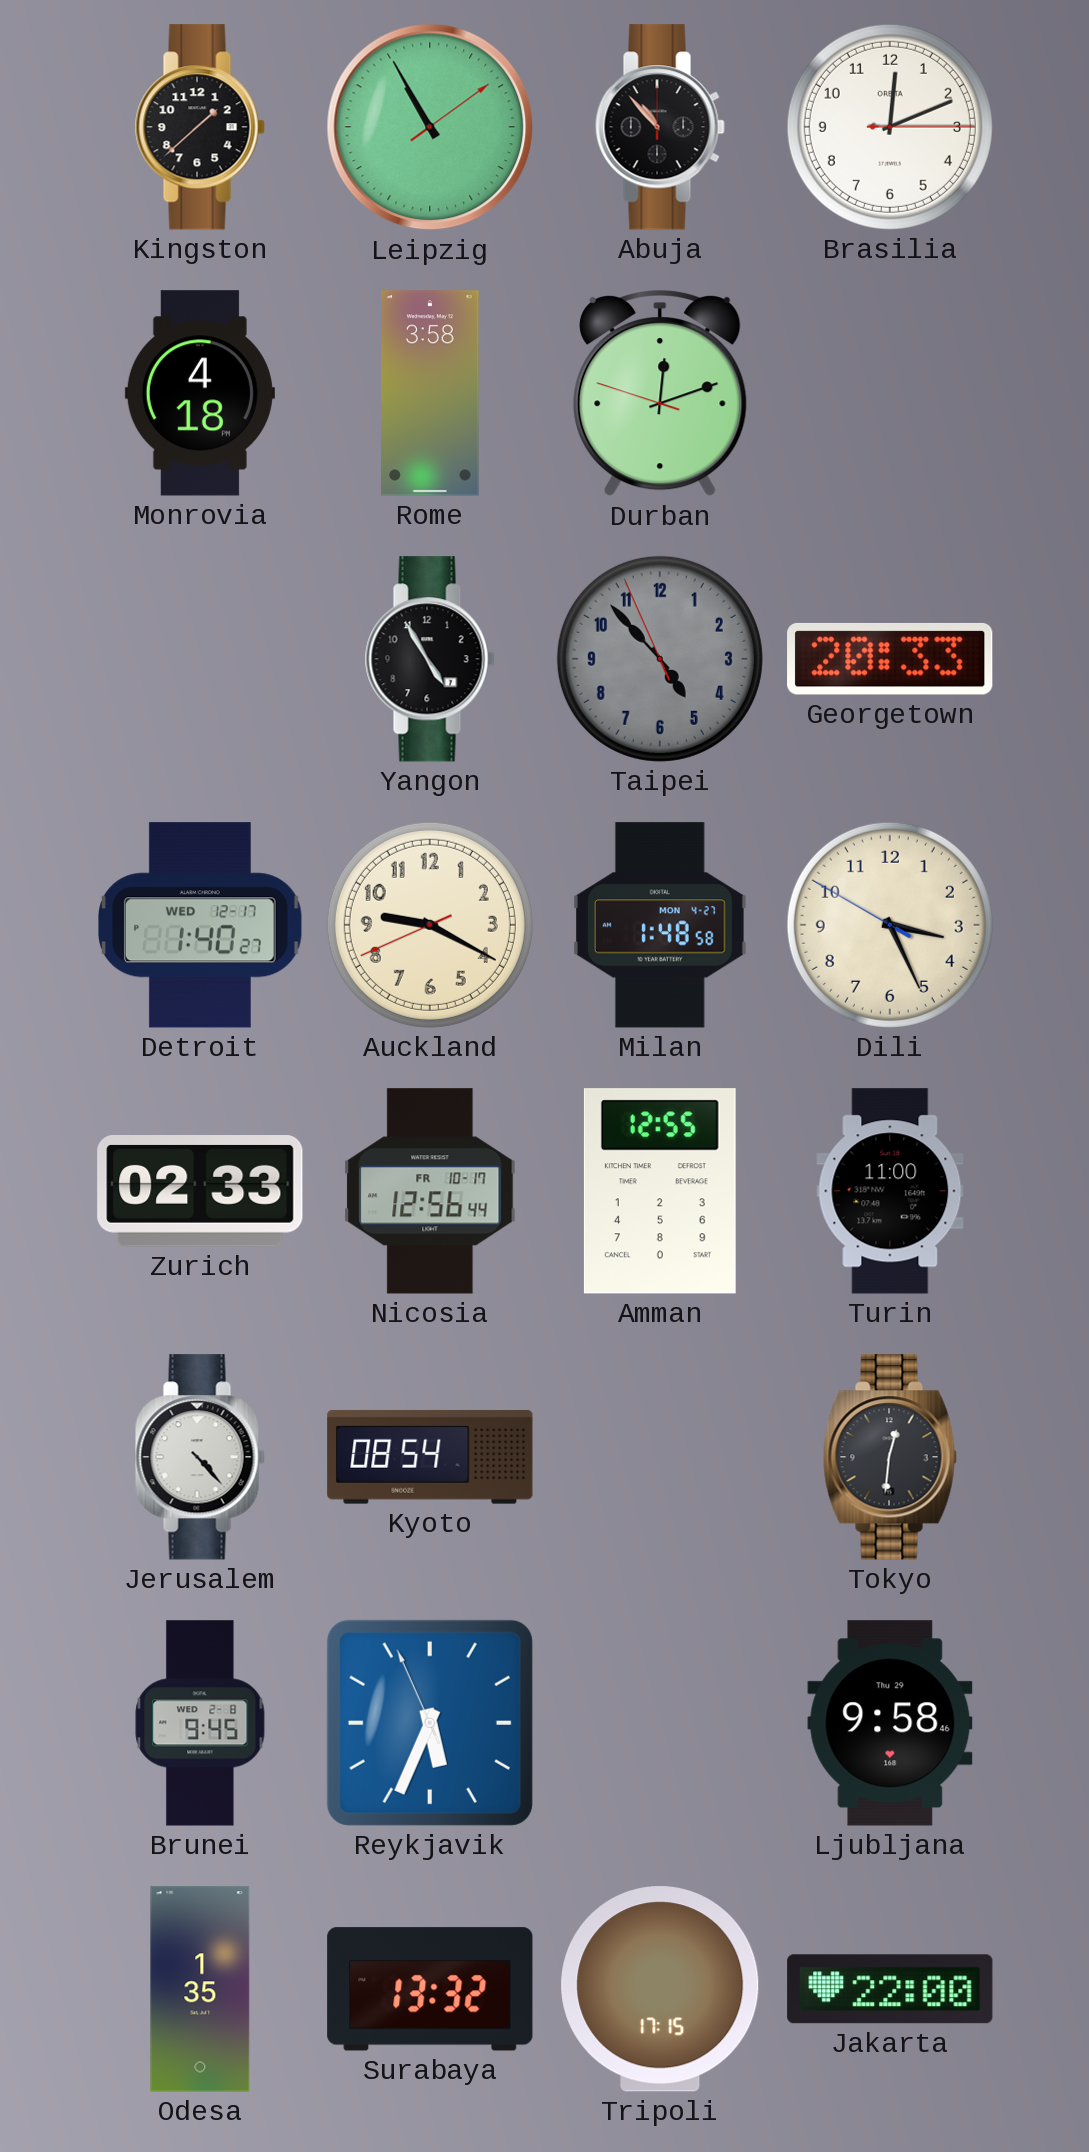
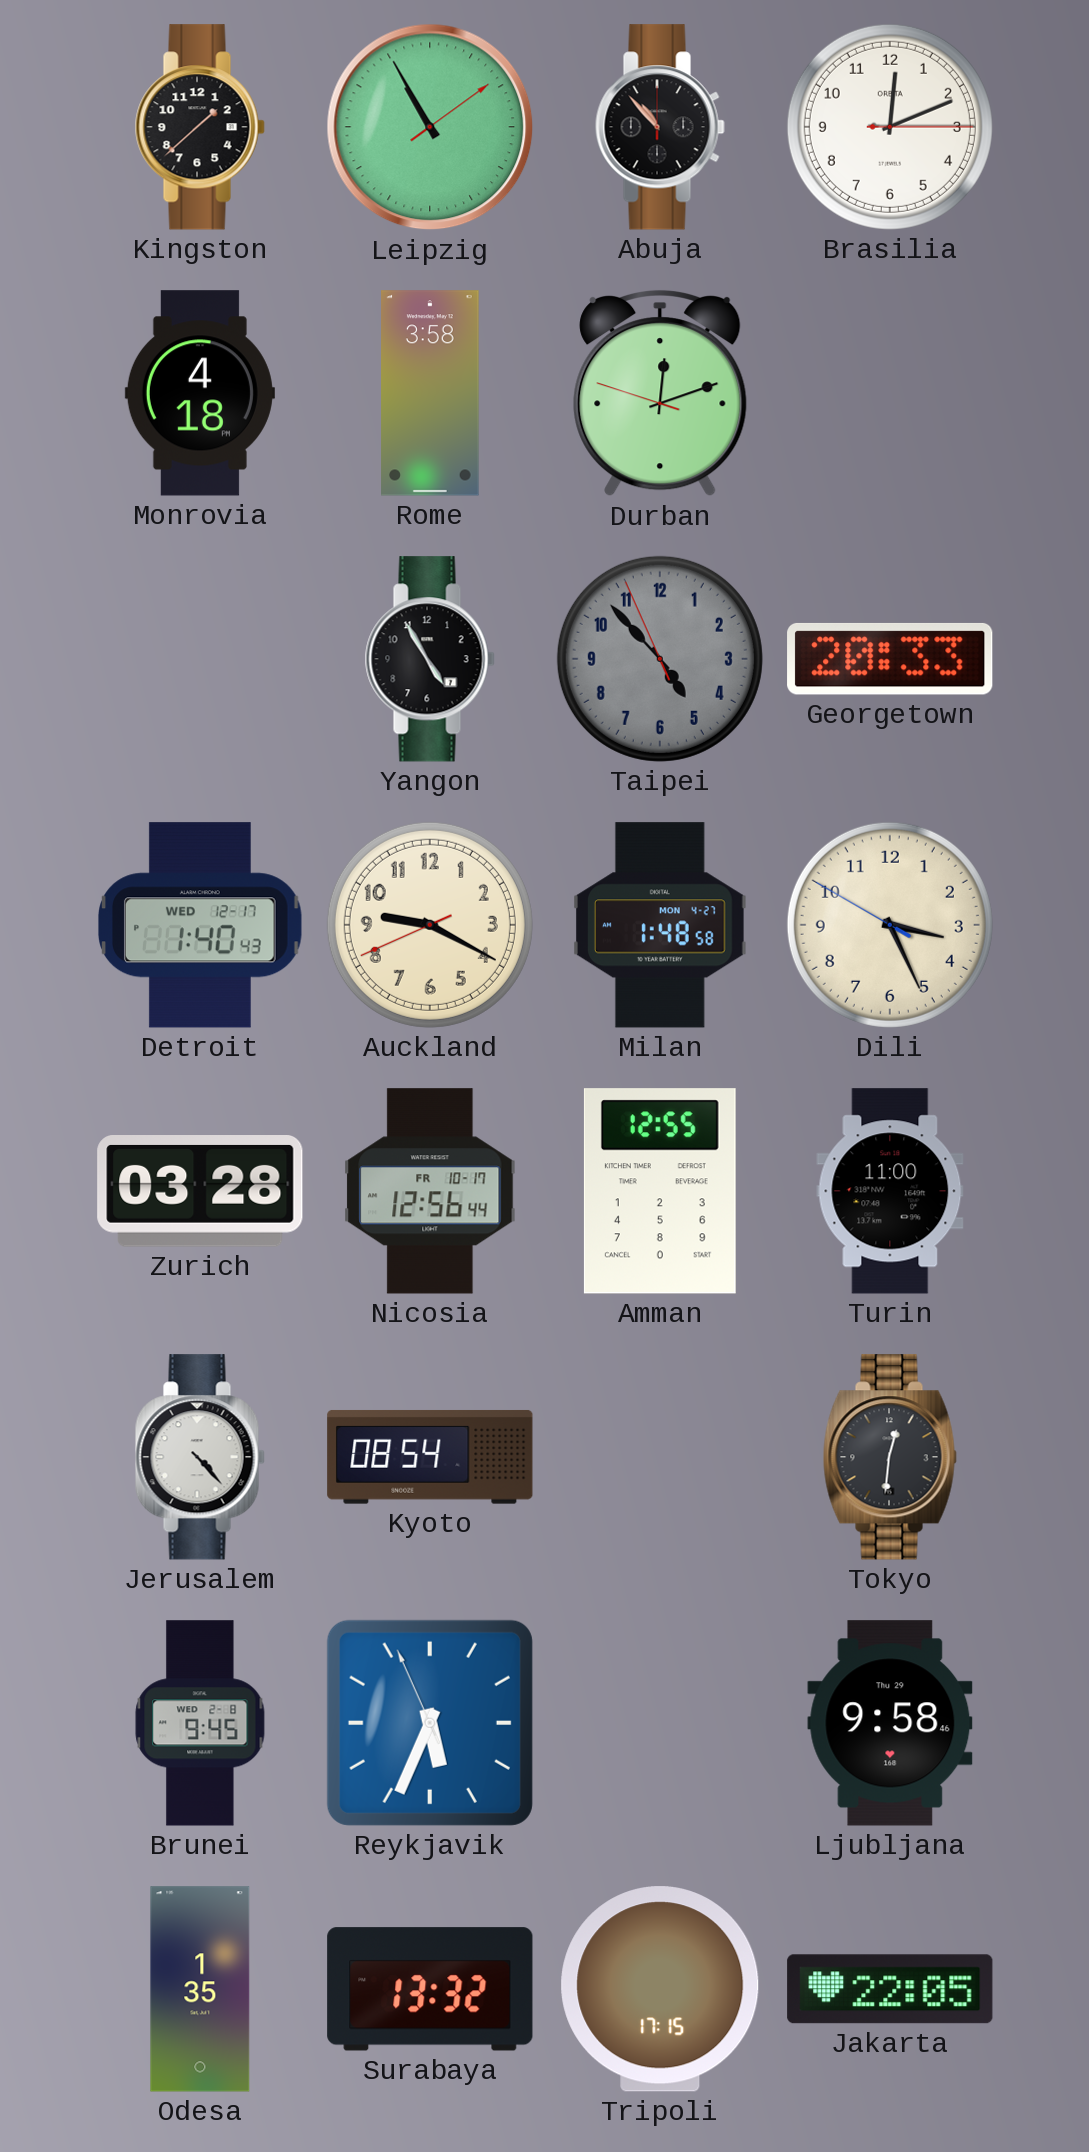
Detroit: 1:40:27 -> 1:40:43
Zurich: 02:33 -> 03:28
Jakarta: 22:00 -> 22:05
